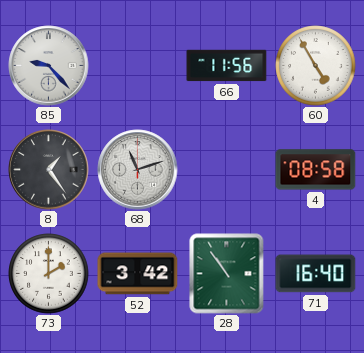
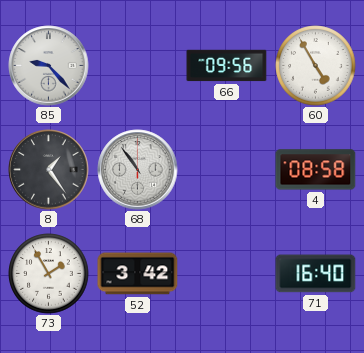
66: 11:56 -> 09:56
68: 11:12 -> 10:54
73: 2:00 -> 1:55
28: 10:54 -> none
